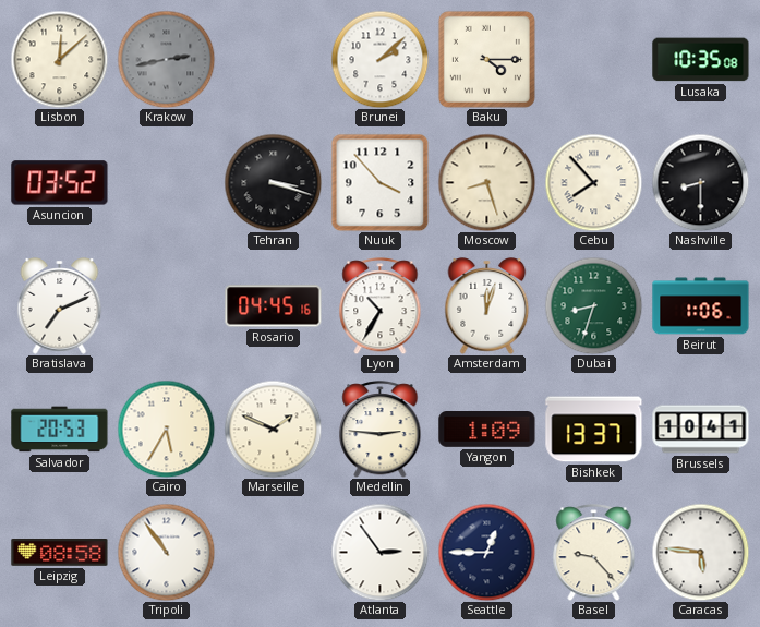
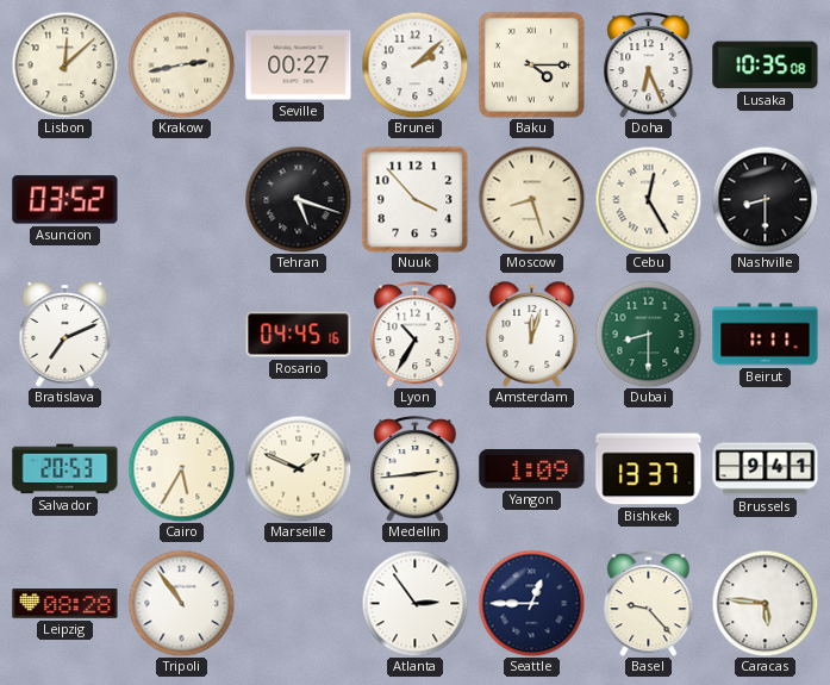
Krakow dial: grey -> cream
Seville: none -> 00:27
Doha: none -> 6:26
Tehran: 3:18 -> 5:18
Cebu: 7:53 -> 12:25
Dubai: 8:33 -> 8:30
Beirut: 1:06 -> 1:11
Medellin: 2:46 -> 2:44
Brussels: 10:41 -> 9:41
Leipzig: 08:58 -> 08:28
